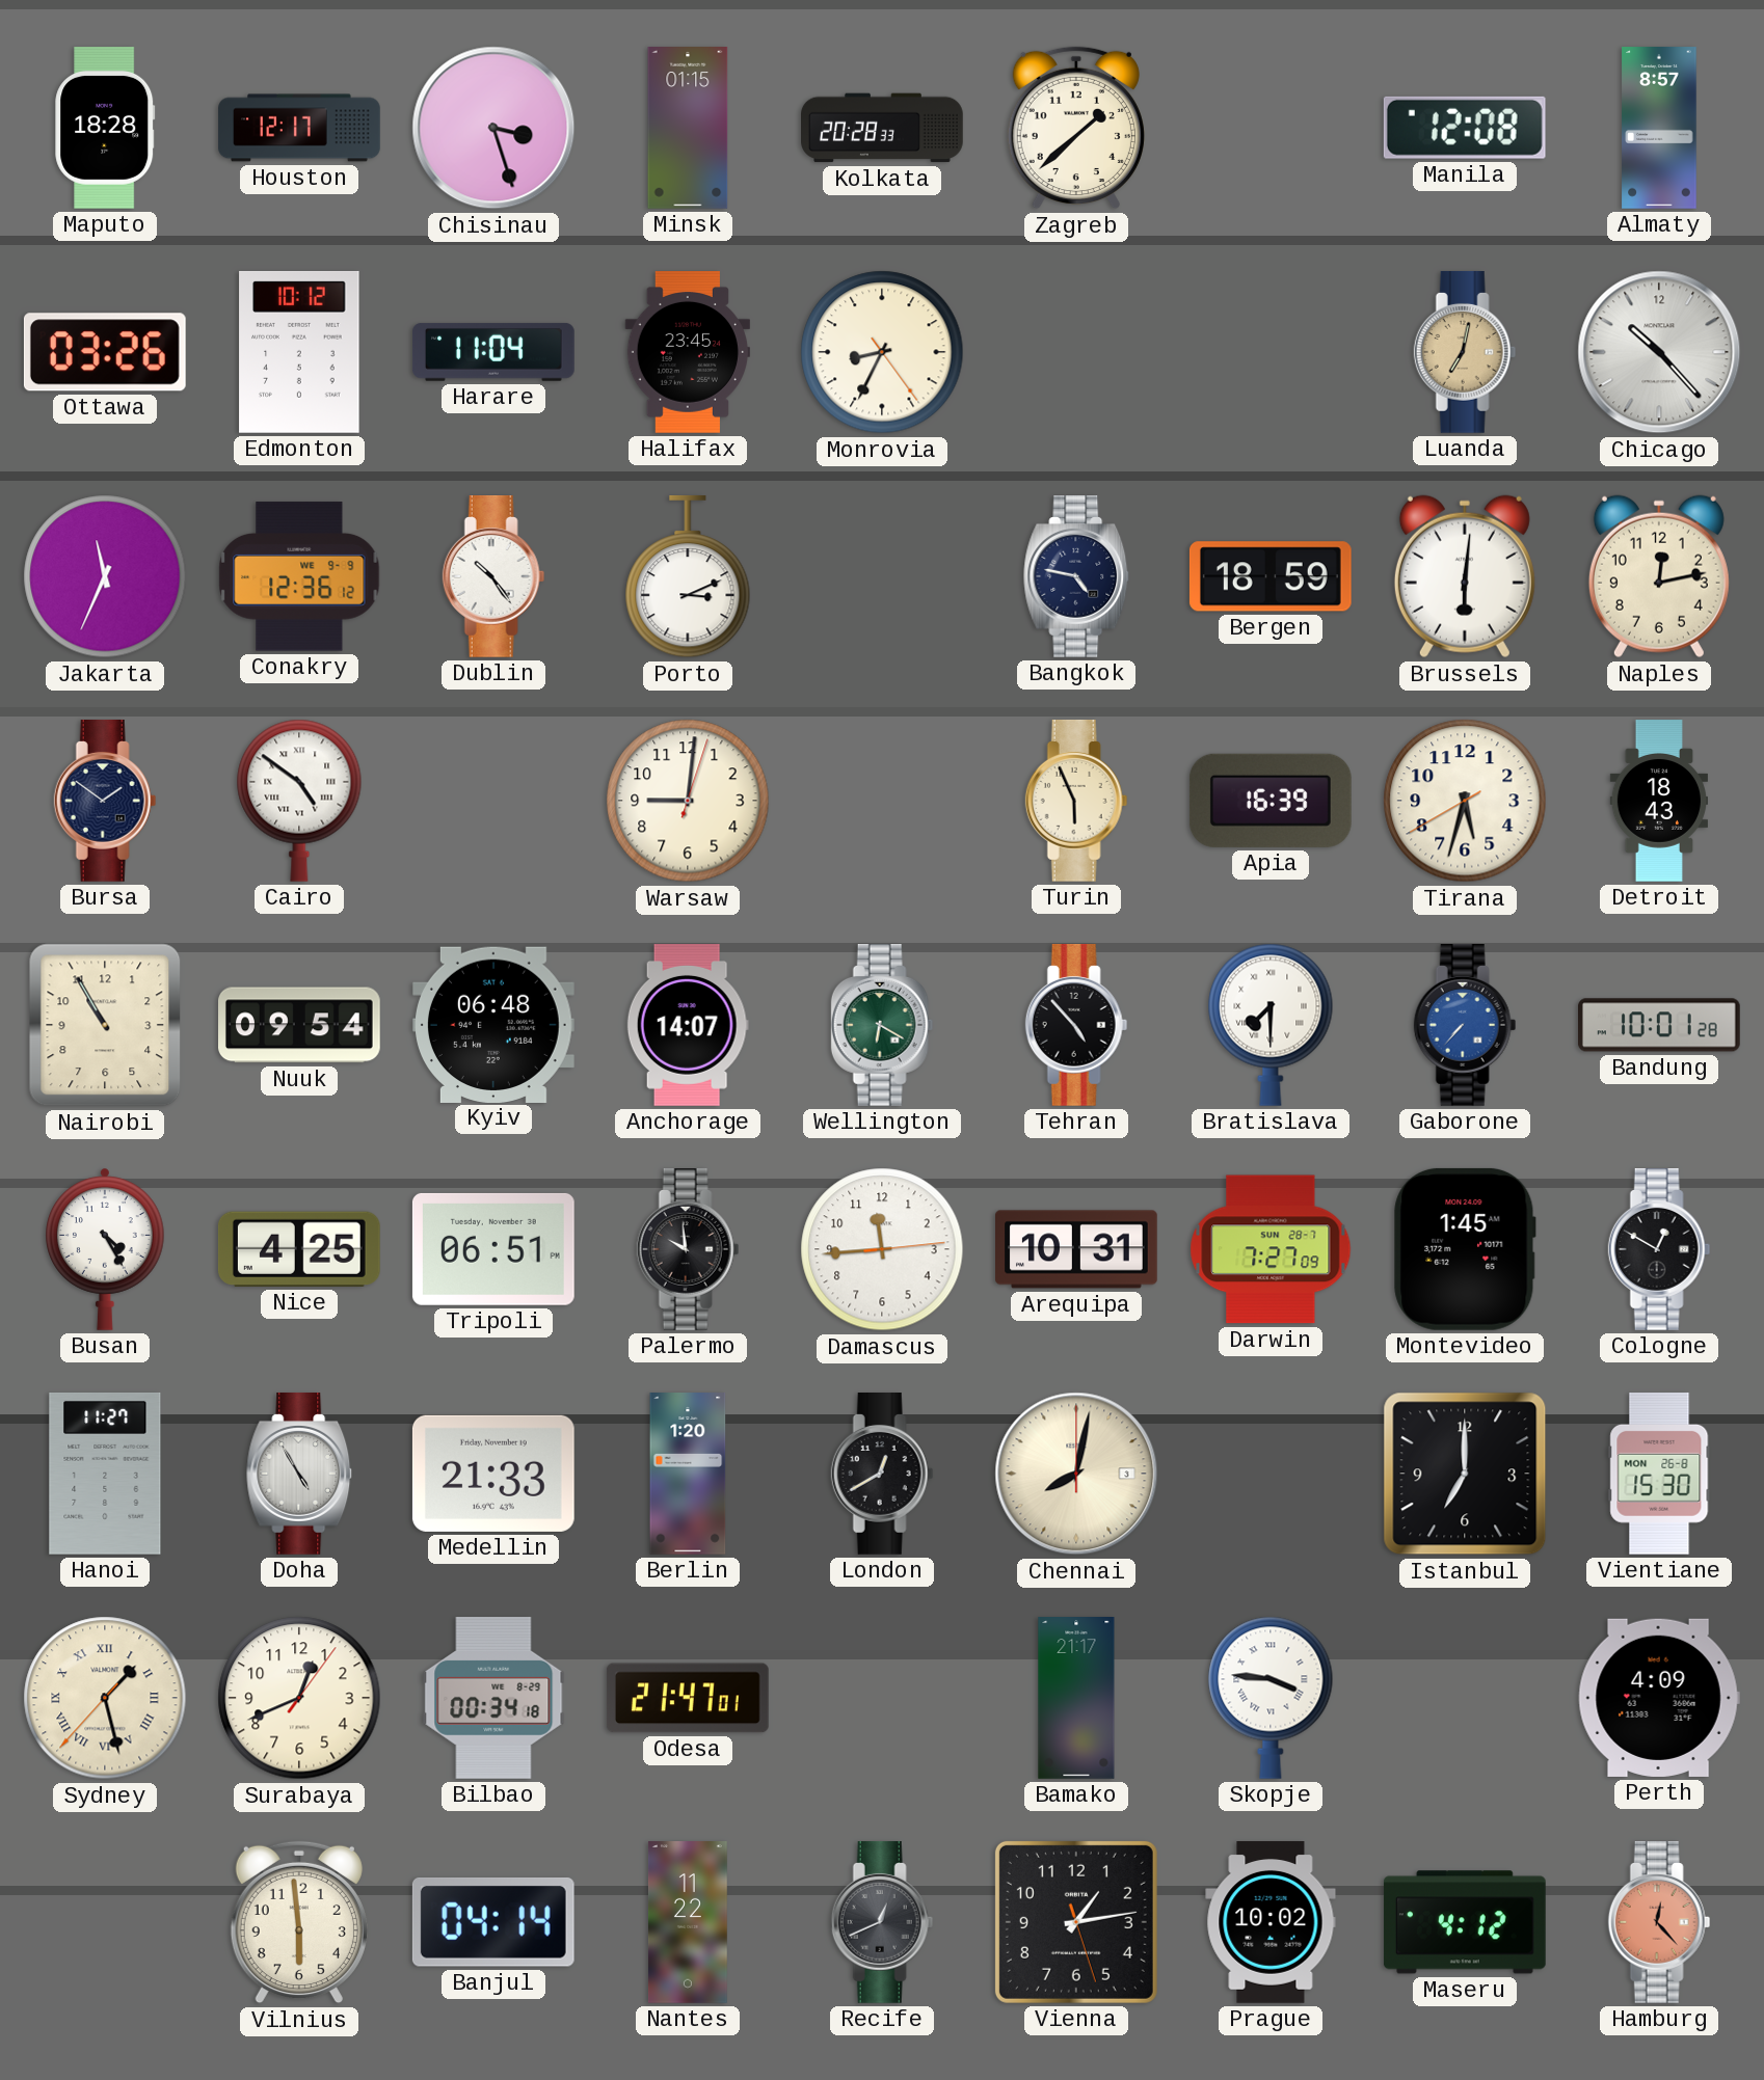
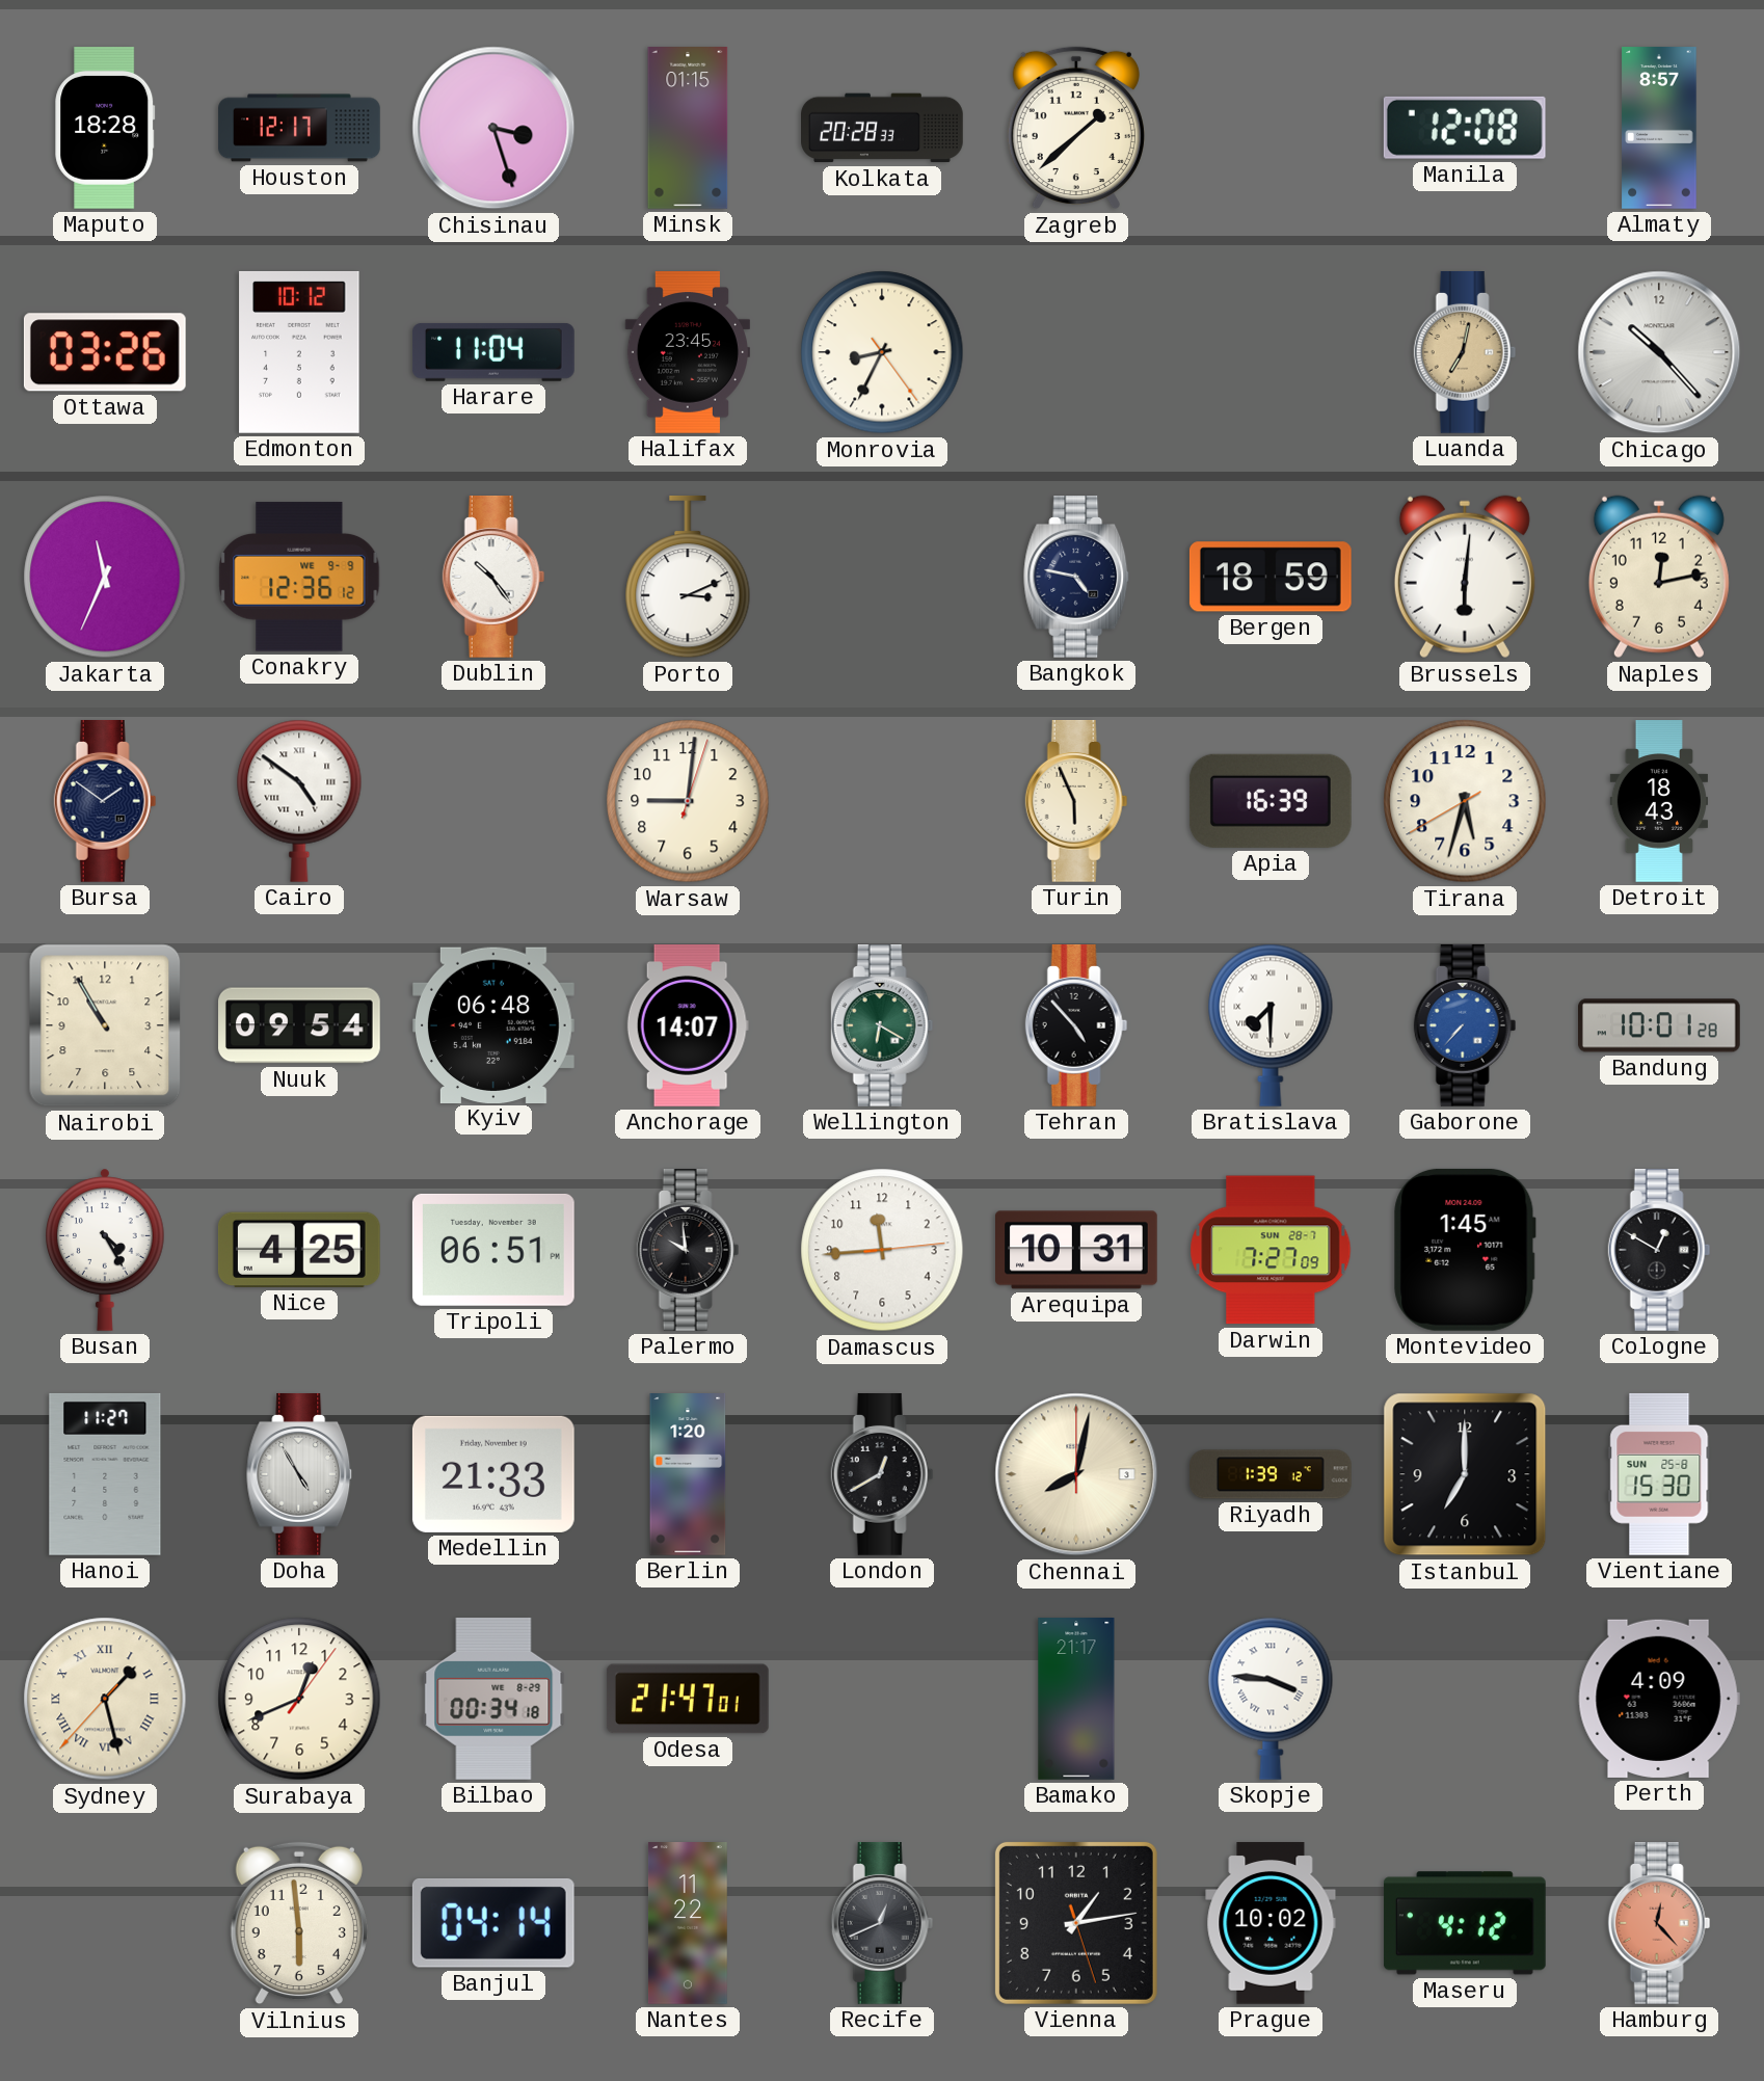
Riyadh: none -> 1:39
Vientiane date: MON 26-8 -> SUN 25-8
